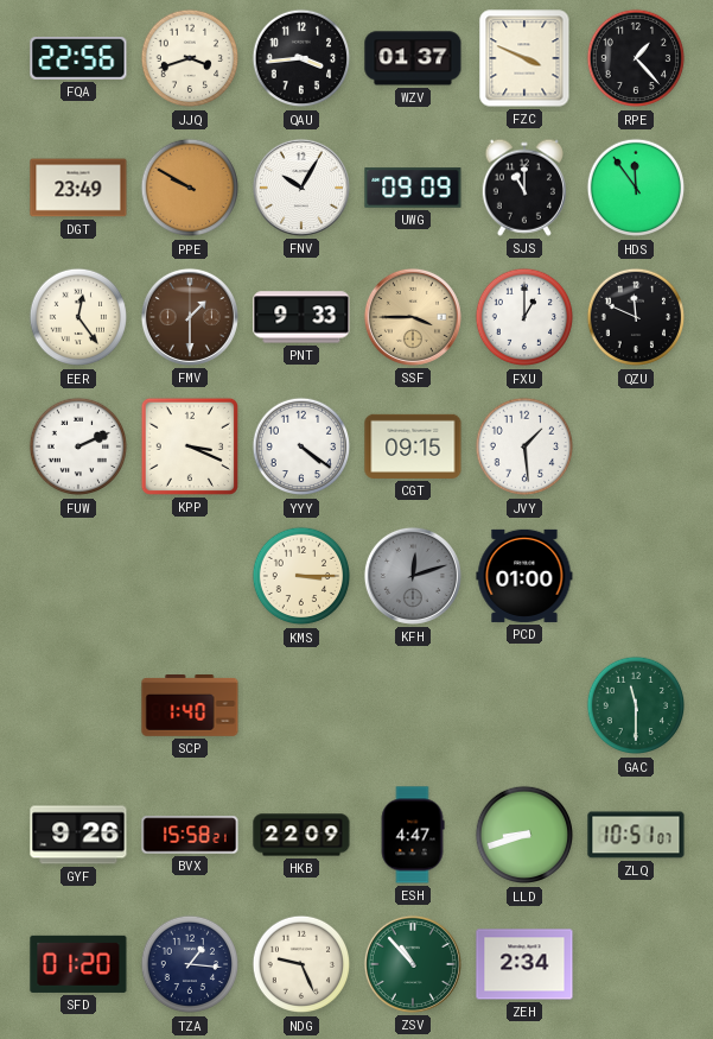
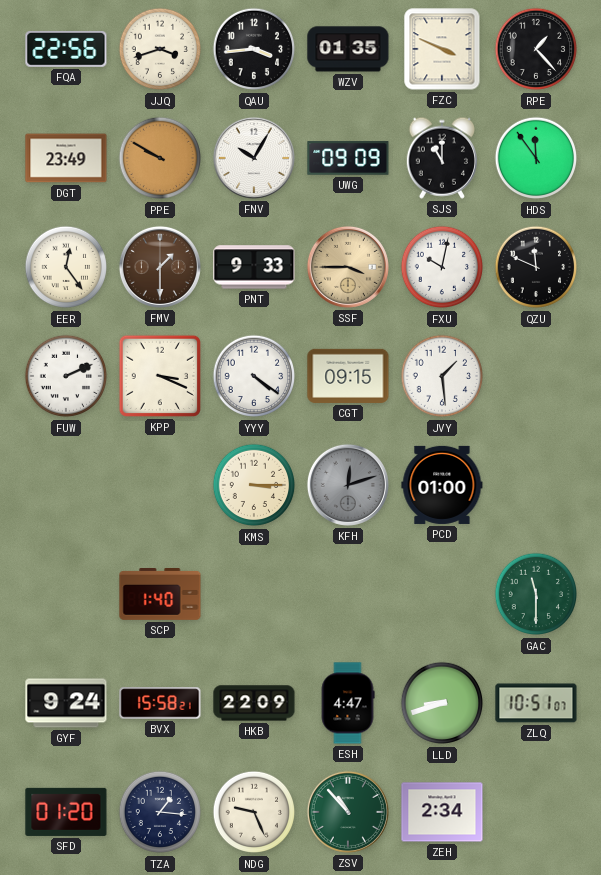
WZV: 01:37 -> 01:35
FXU: 1:00 -> 10:02
GYF: 9:26 -> 9:24
